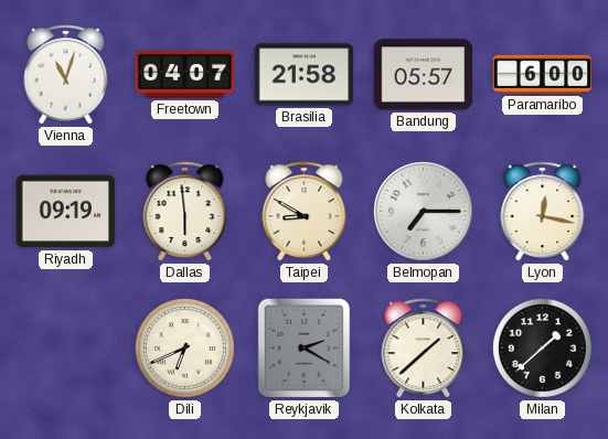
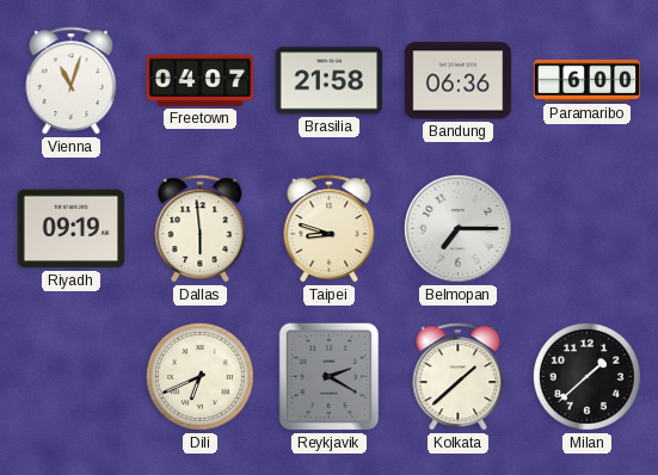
Bandung: 05:57 -> 06:36
Taipei: 8:50 -> 8:48
Lyon: 12:17 -> none
